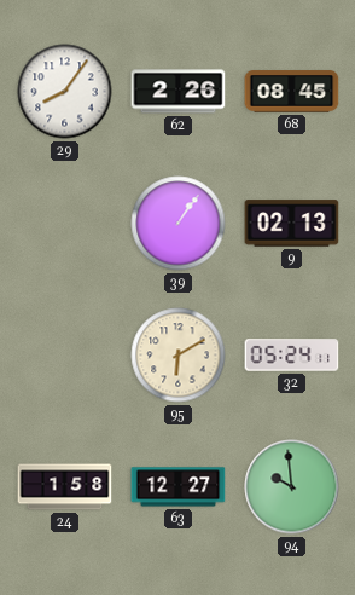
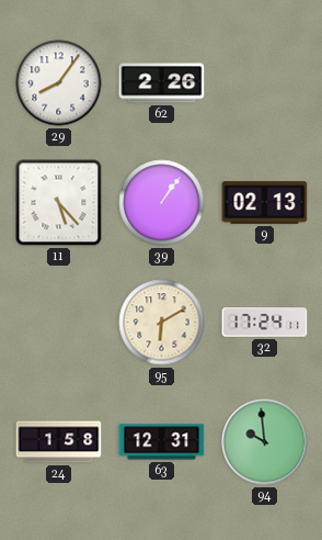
68: 08:45 -> none
11: none -> 5:23
32: 05:24 -> 17:24
63: 12:27 -> 12:31
